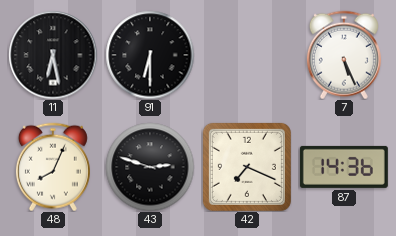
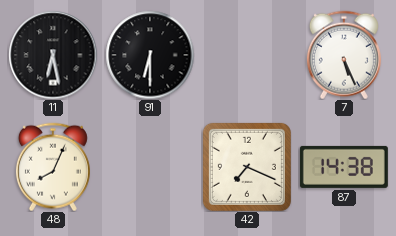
43: 2:48 -> none
87: 14:36 -> 14:38
